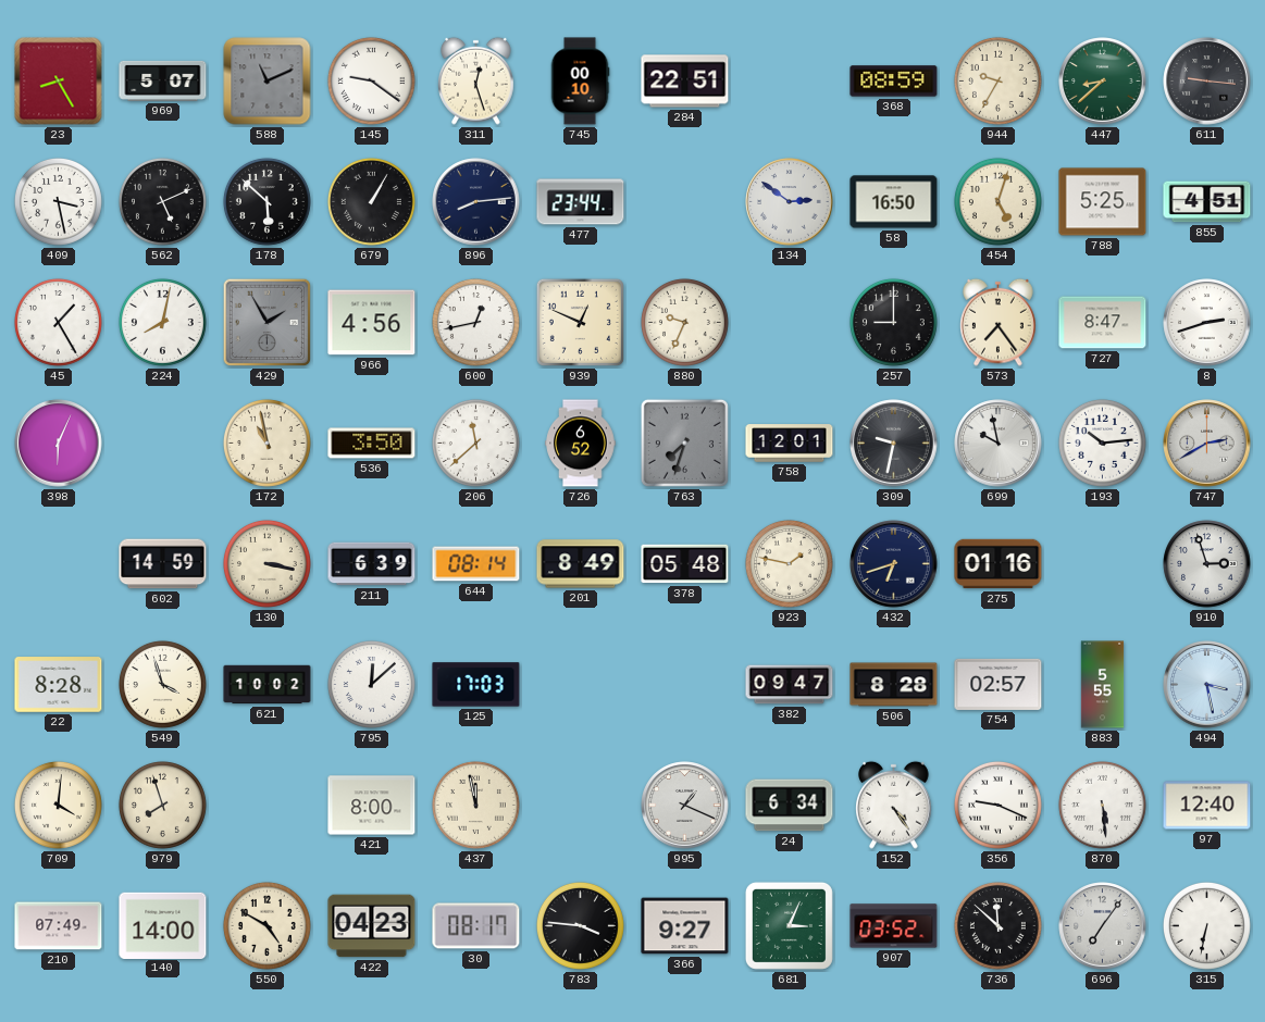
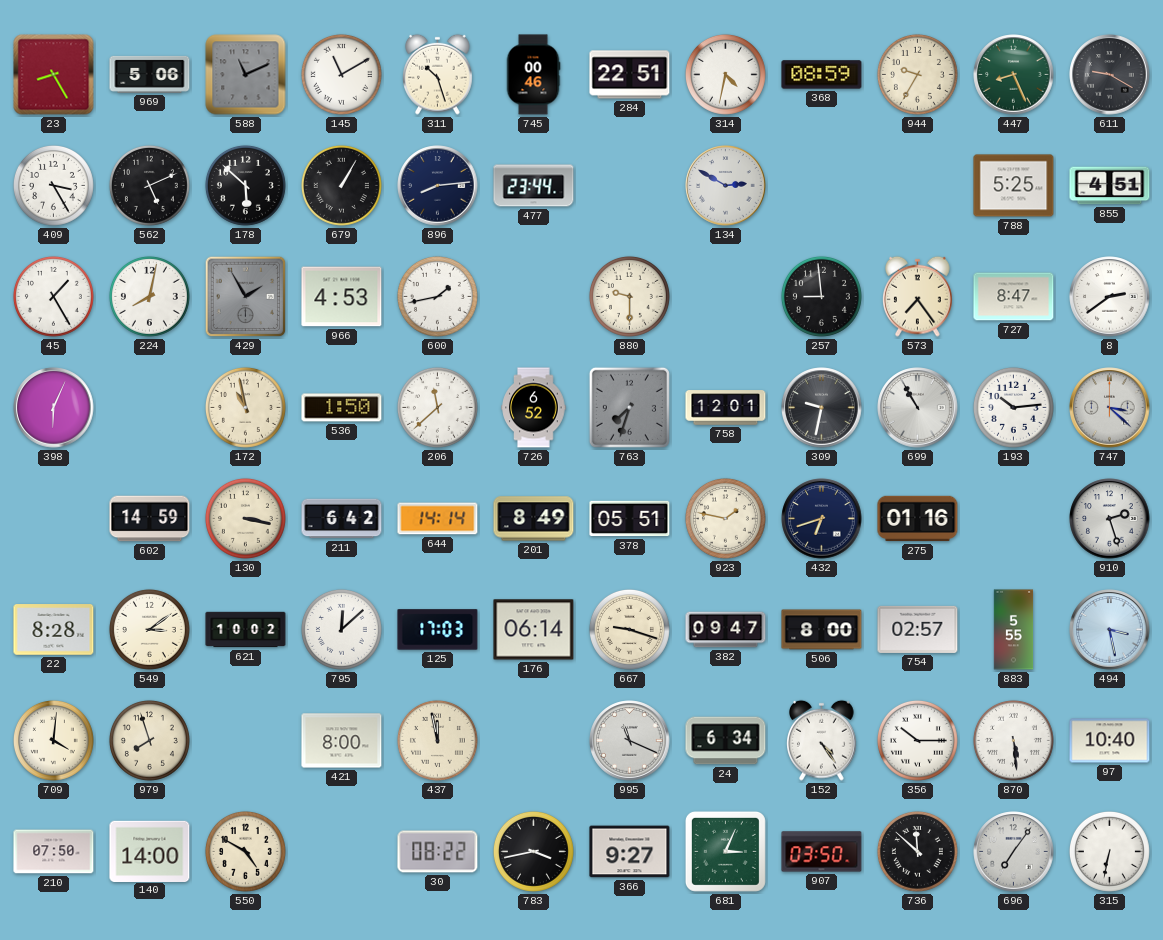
969: 5:07 -> 5:06
145: 9:21 -> 11:10
311: 12:27 -> 10:27
745: 00:10 -> 00:46
314: none -> 4:32
447: 8:38 -> 8:26
611: 9:16 -> 9:20
409: 3:28 -> 3:25
134: 2:51 -> 2:50
58: 16:50 -> none
454: 5:03 -> none
966: 4:56 -> 4:53
600: 12:43 -> 1:43
939: 12:49 -> none
880: 9:34 -> 9:30
257: 9:00 -> 8:59
8: 2:42 -> 2:39
536: 3:50 -> 1:50
699: 9:58 -> 10:55
747: 2:40 -> 3:22
211: 6:39 -> 6:42
644: 08:14 -> 14:14
378: 05:48 -> 05:51
910: 2:57 -> 2:27
549: 3:57 -> 3:09
176: none -> 06:14
667: none -> 9:18
506: 8:28 -> 8:00
995: 1:19 -> 11:19
356: 9:19 -> 10:15
97: 12:40 -> 10:40
210: 07:49 -> 07:50
422: 04:23 -> none
30: 08:17 -> 08:22
783: 3:46 -> 3:43
907: 03:52 -> 03:50
